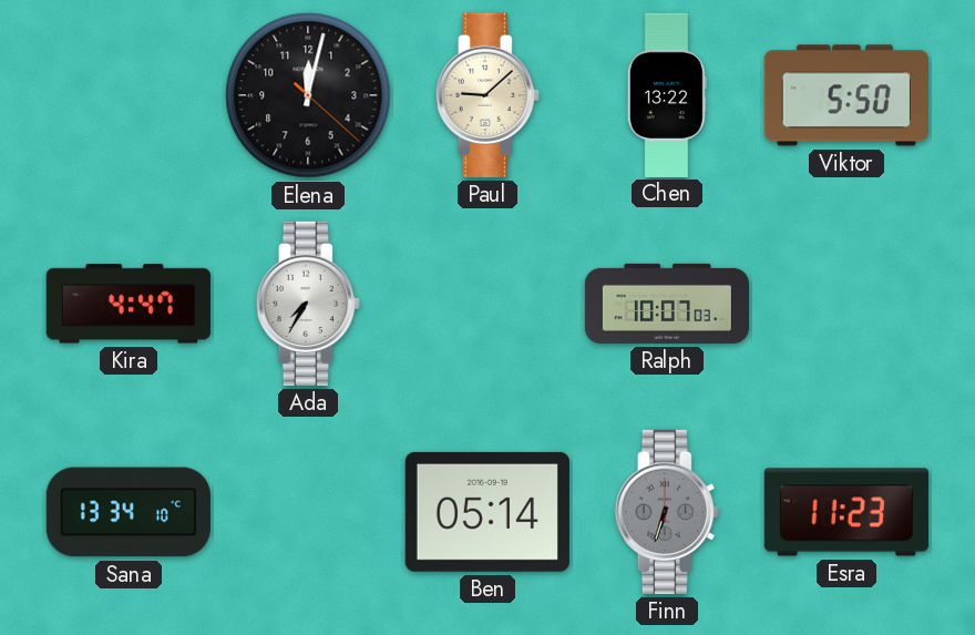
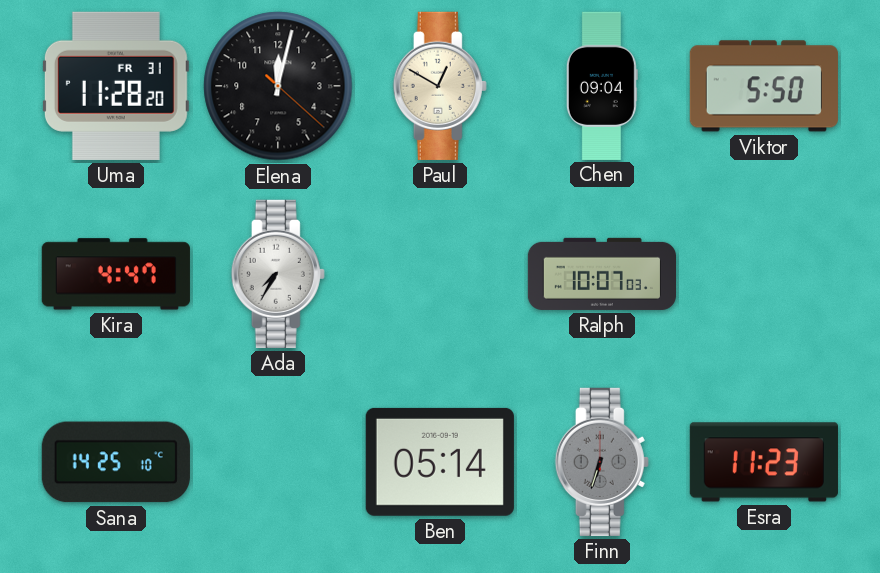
Uma: none -> 11:28
Paul: 9:08 -> 12:50
Chen: 13:22 -> 09:04
Sana: 13:34 -> 14:25
